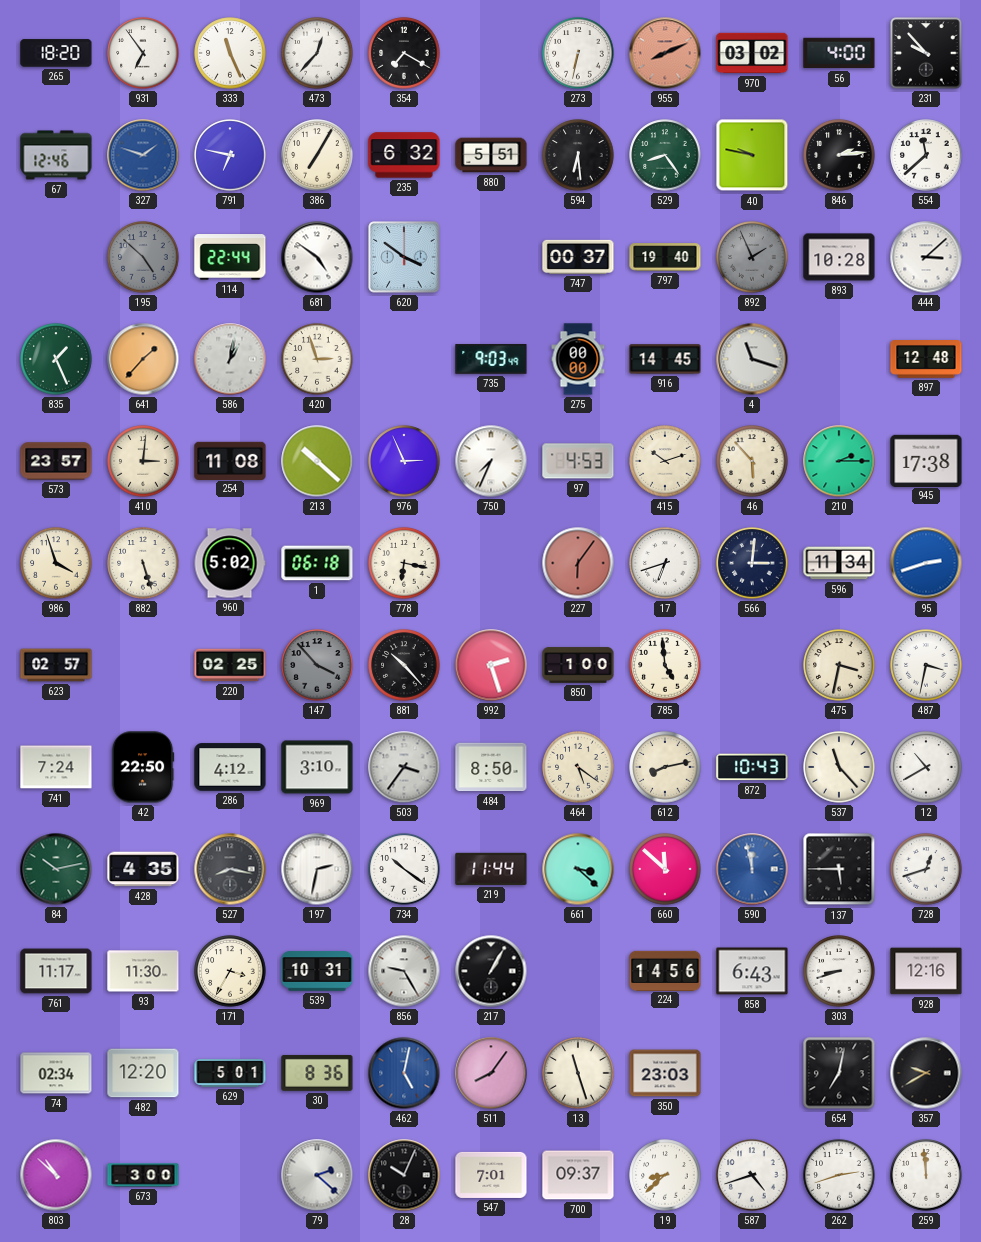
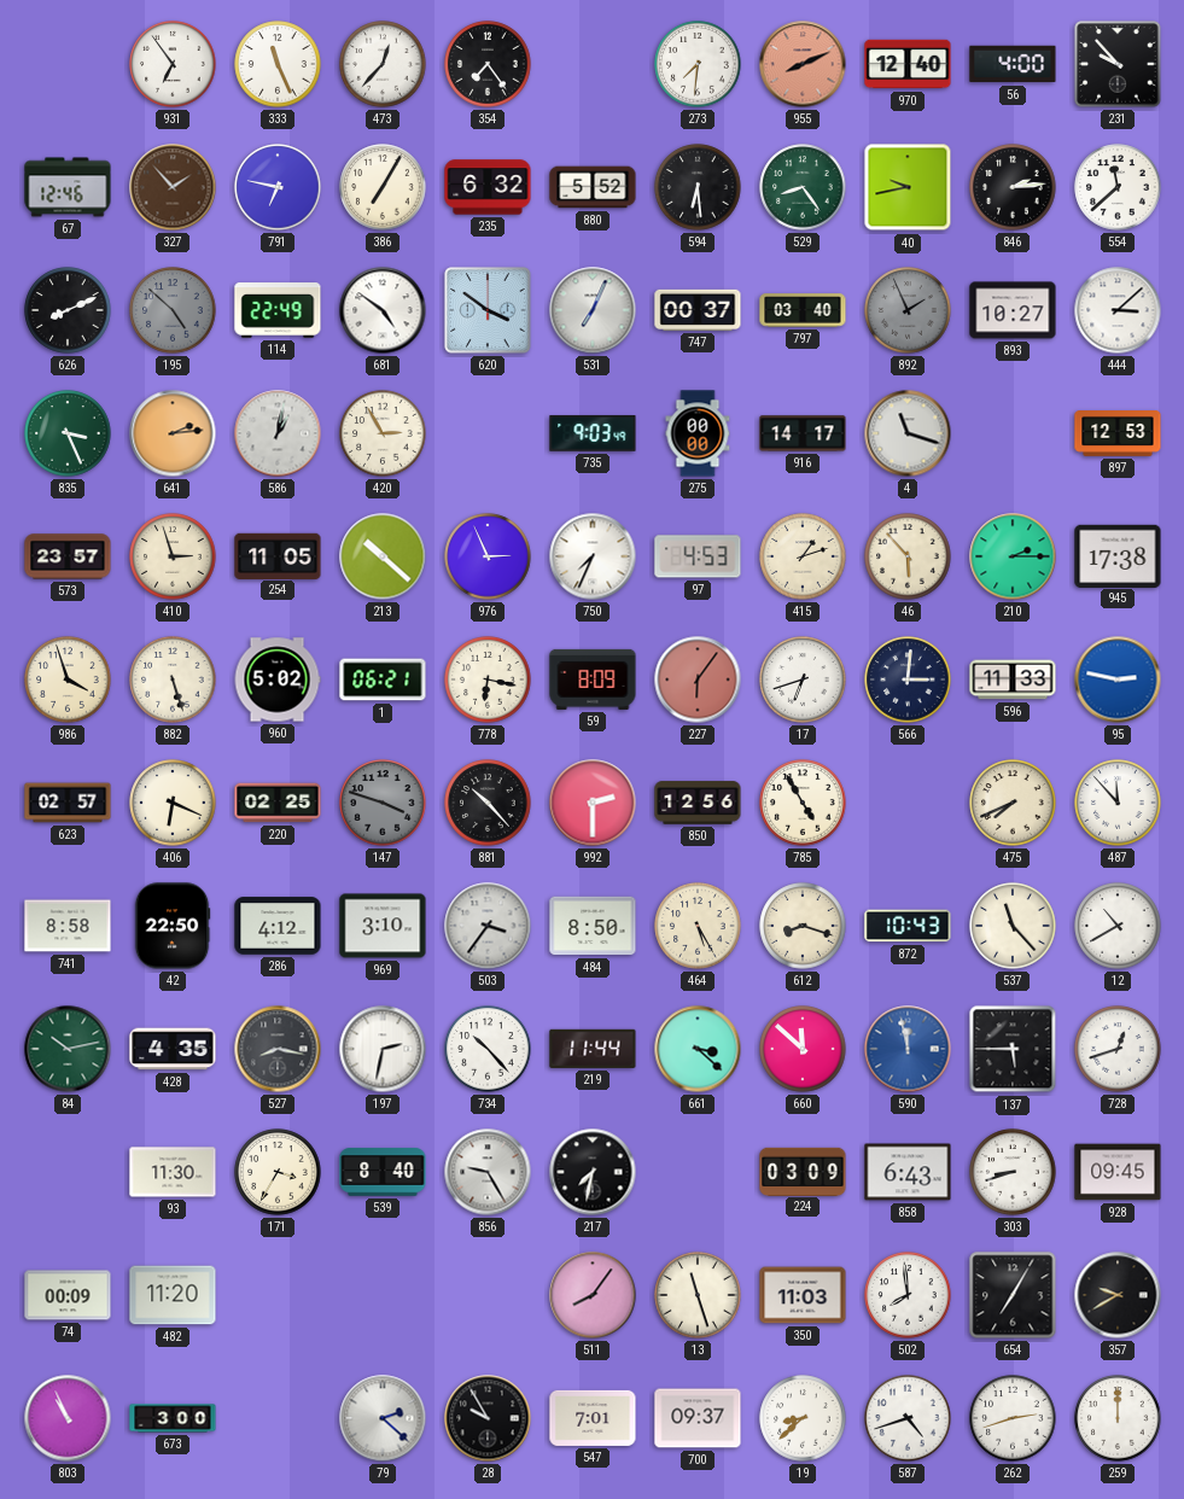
265: 18:20 -> none
354: 7:20 -> 7:24
273: 6:32 -> 7:31
970: 03:02 -> 12:40
327: 1:48 -> 1:53
327 dial: blue -> brown
880: 5:51 -> 5:52
40: 9:47 -> 9:43
626: none -> 8:11
114: 22:44 -> 22:49
531: none -> 7:04
797: 19:40 -> 03:40
893: 10:28 -> 10:27
835: 1:26 -> 3:26
641: 1:37 -> 2:14
420: 2:57 -> 2:55
916: 14:45 -> 14:17
897: 12:48 -> 12:53
410: 3:01 -> 2:57
254: 11:08 -> 11:05
415: 10:12 -> 1:12
1: 06:18 -> 06:21
59: none -> 8:09
596: 11:34 -> 11:33
95: 2:42 -> 2:47
406: none -> 6:19
147: 3:53 -> 3:48
992: 2:27 -> 2:30
850: 1:00 -> 12:56
785: 4:59 -> 4:55
475: 3:32 -> 7:41
487: 3:32 -> 11:53
741: 7:24 -> 8:58
464: 5:21 -> 5:25
612: 8:13 -> 8:18
734: 10:21 -> 10:23
761: 11:17 -> none
539: 10:31 -> 8:40
217: 1:05 -> 7:32
224: 14:56 -> 03:09
928: 12:16 -> 09:45
74: 02:34 -> 00:09
482: 12:20 -> 11:20
629: 5:01 -> none
30: 8:36 -> none
462: 5:02 -> none
350: 23:03 -> 11:03
502: none -> 7:59
654: 7:02 -> 7:05
803: 10:52 -> 10:56
28: 10:04 -> 9:55
259: 11:59 -> 12:00
